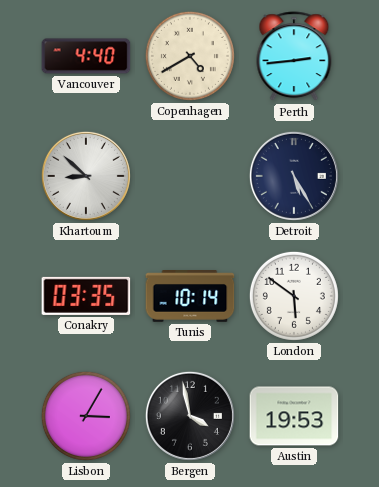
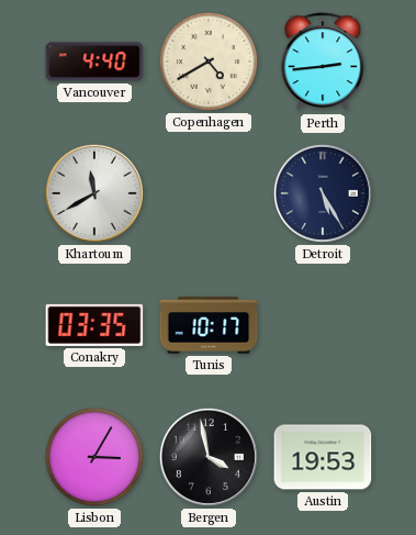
Khartoum: 8:52 -> 11:40
Tunis: 10:14 -> 10:17
London: 5:51 -> none
